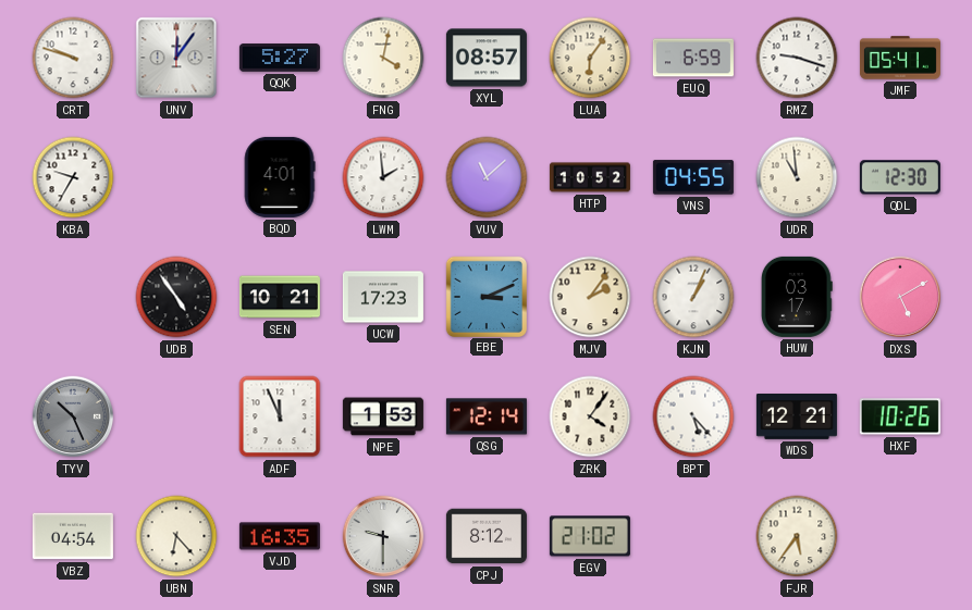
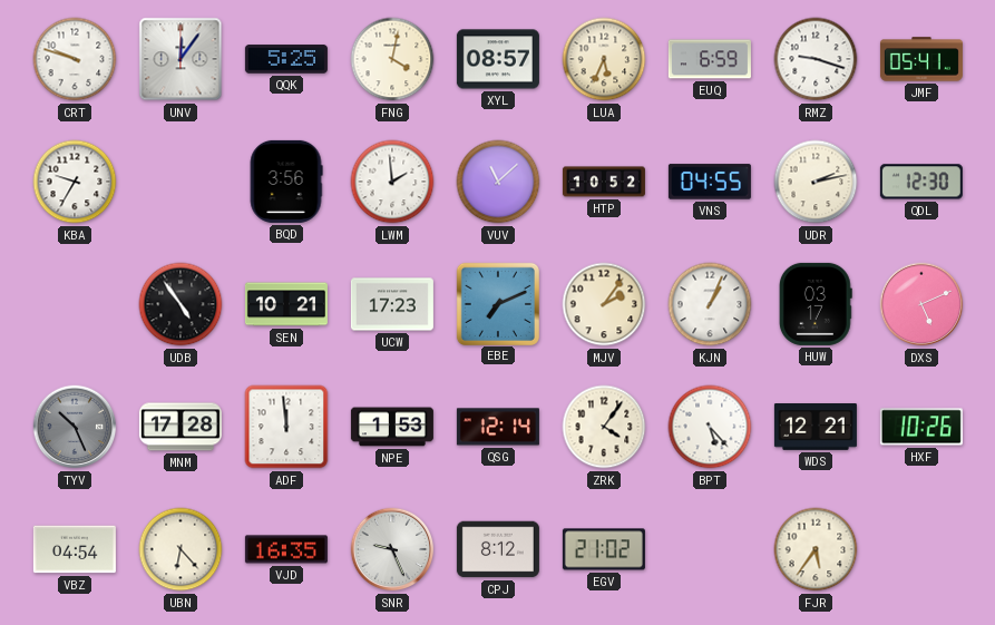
QQK: 5:27 -> 5:25
LUA: 6:06 -> 5:34
BQD: 4:01 -> 3:56
UDR: 10:59 -> 2:13
EBE: 3:11 -> 7:11
DXS: 5:10 -> 5:11
MNM: none -> 17:28
ADF: 11:56 -> 11:59
SNR: 9:30 -> 9:26
